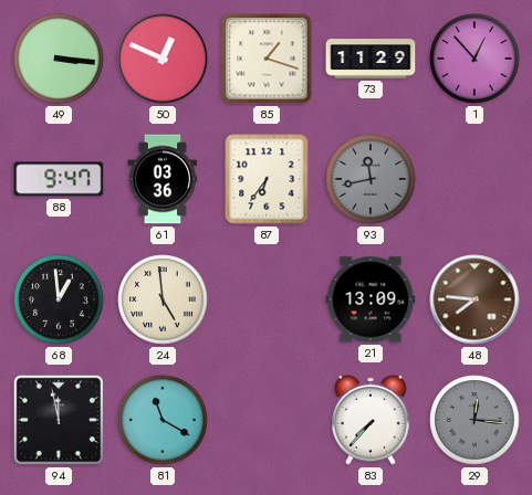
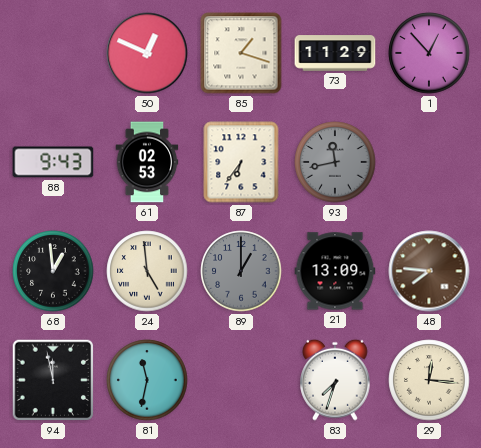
49: 3:16 -> none
88: 9:47 -> 9:43
61: 03:36 -> 02:53
89: none -> 1:00
81: 11:20 -> 11:32
83: 7:37 -> 7:33
29 dial: grey -> cream
